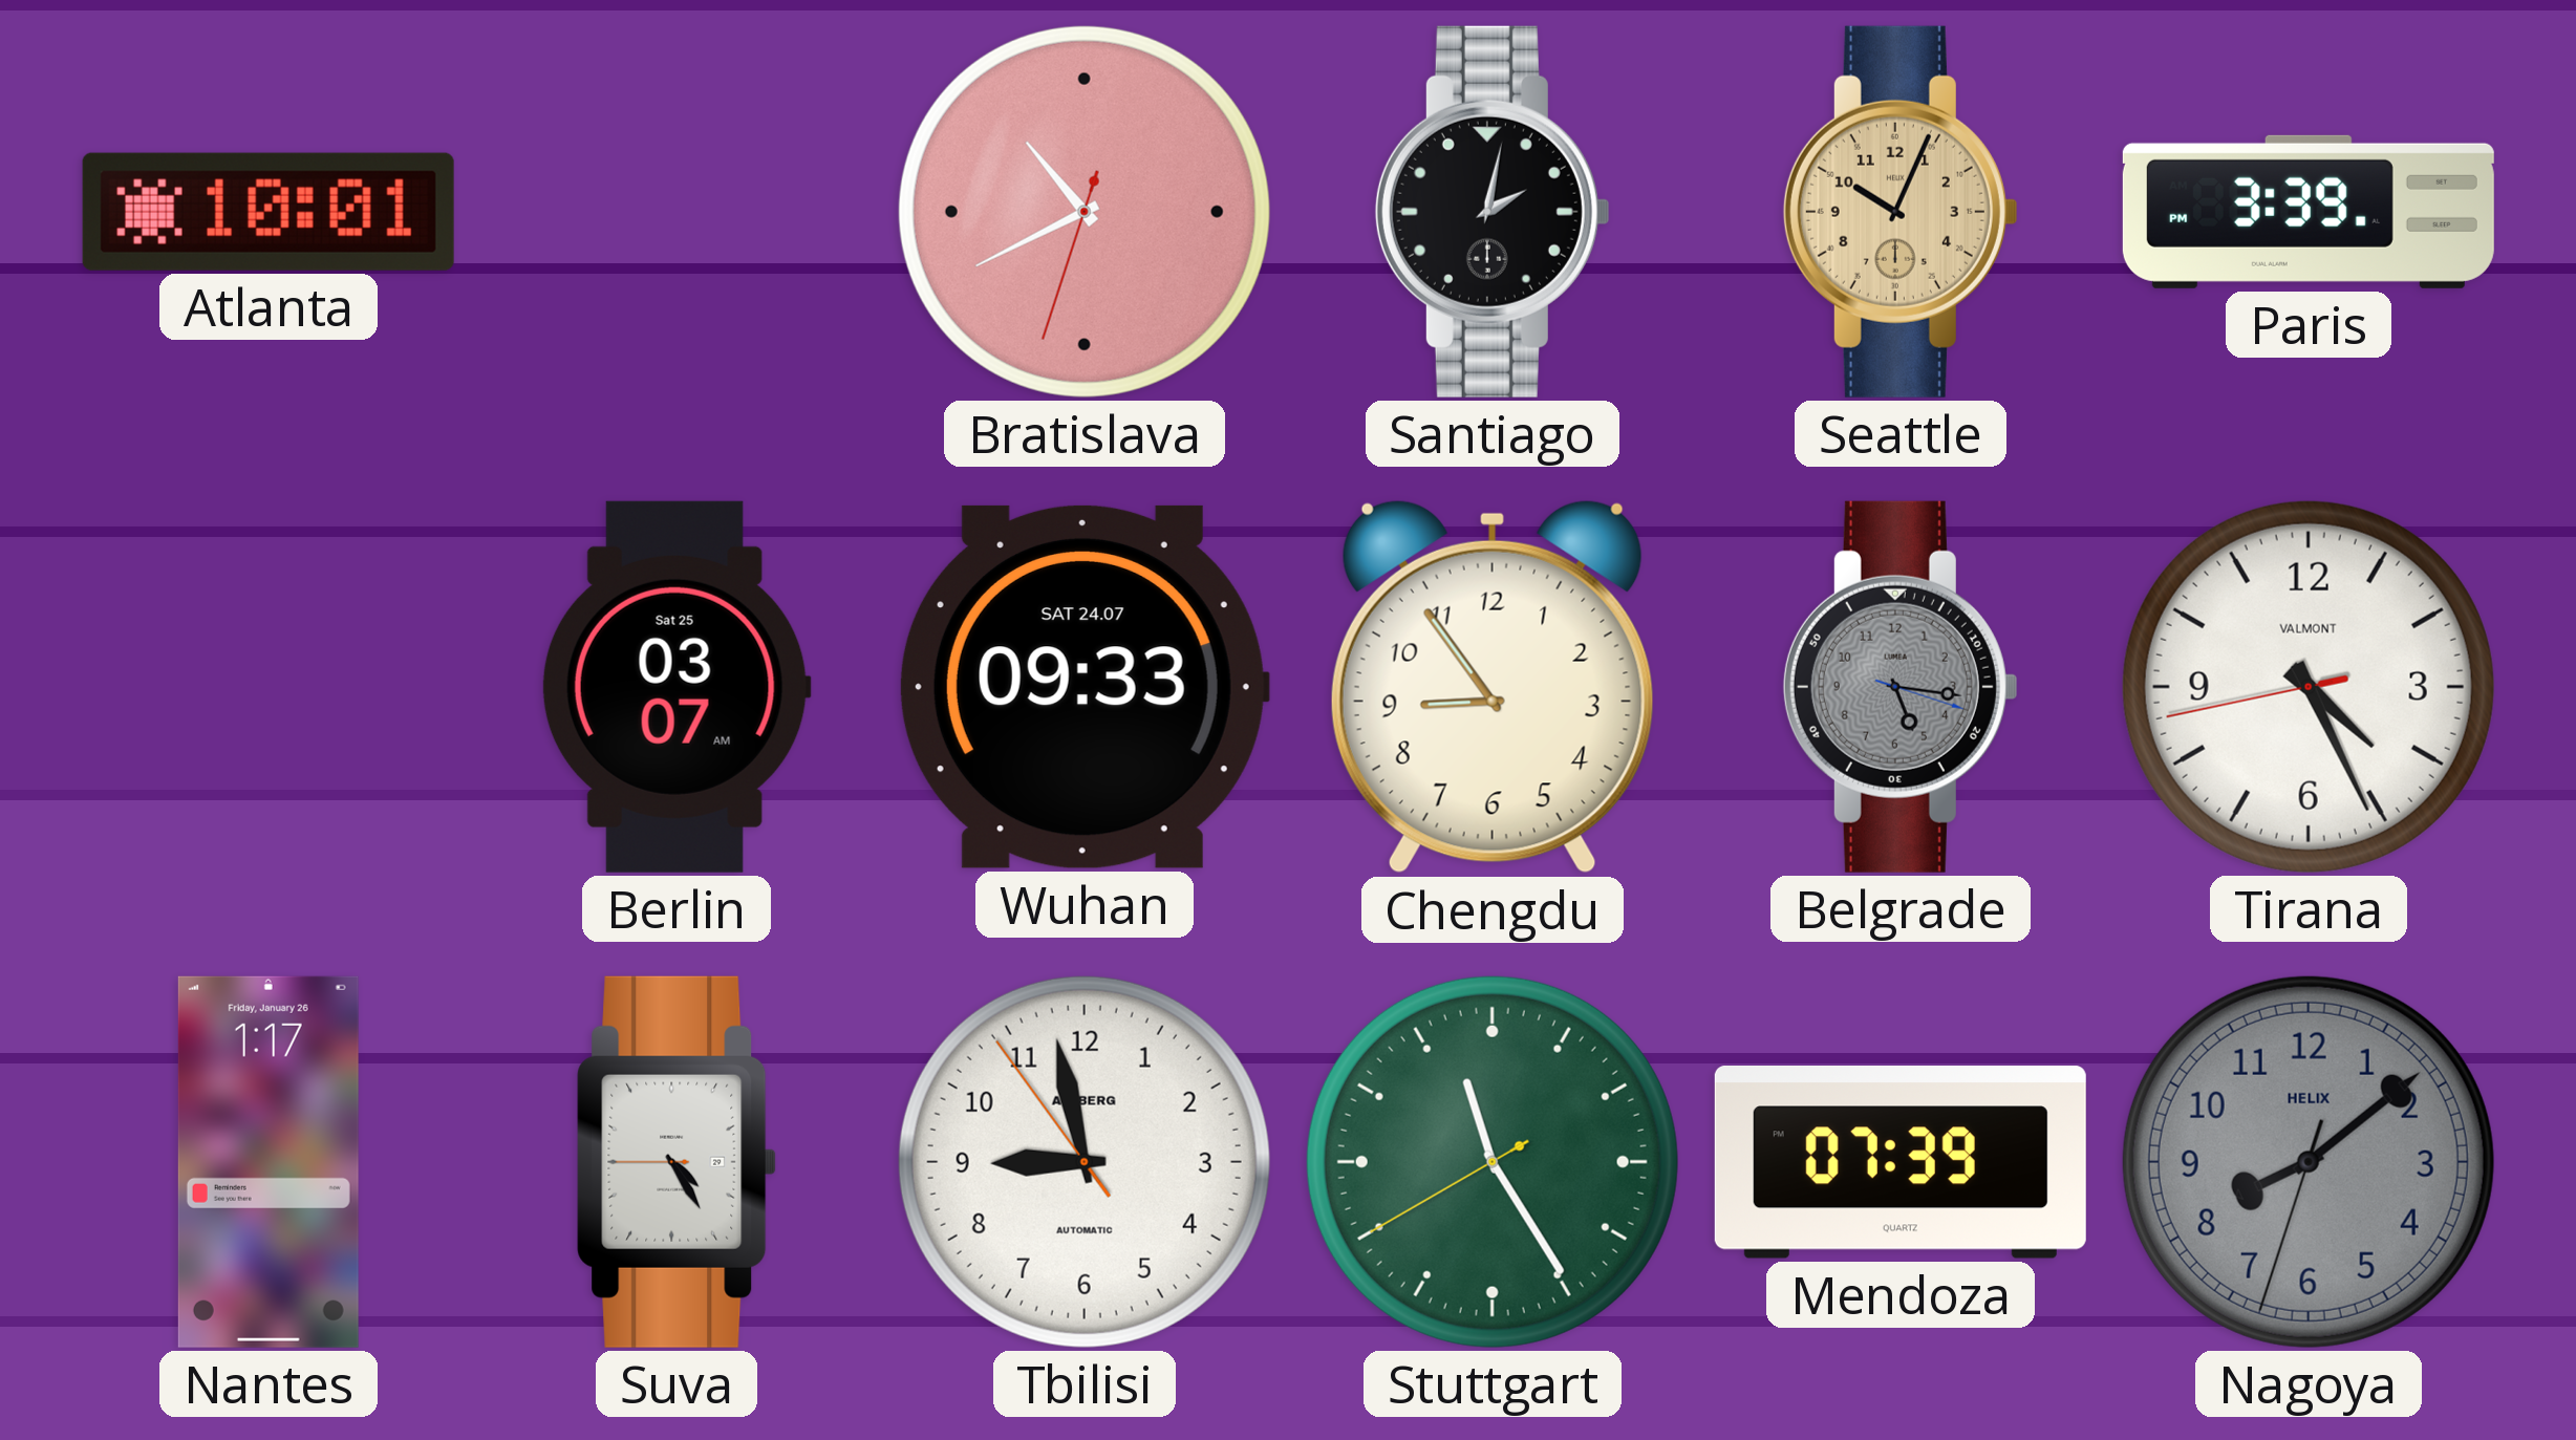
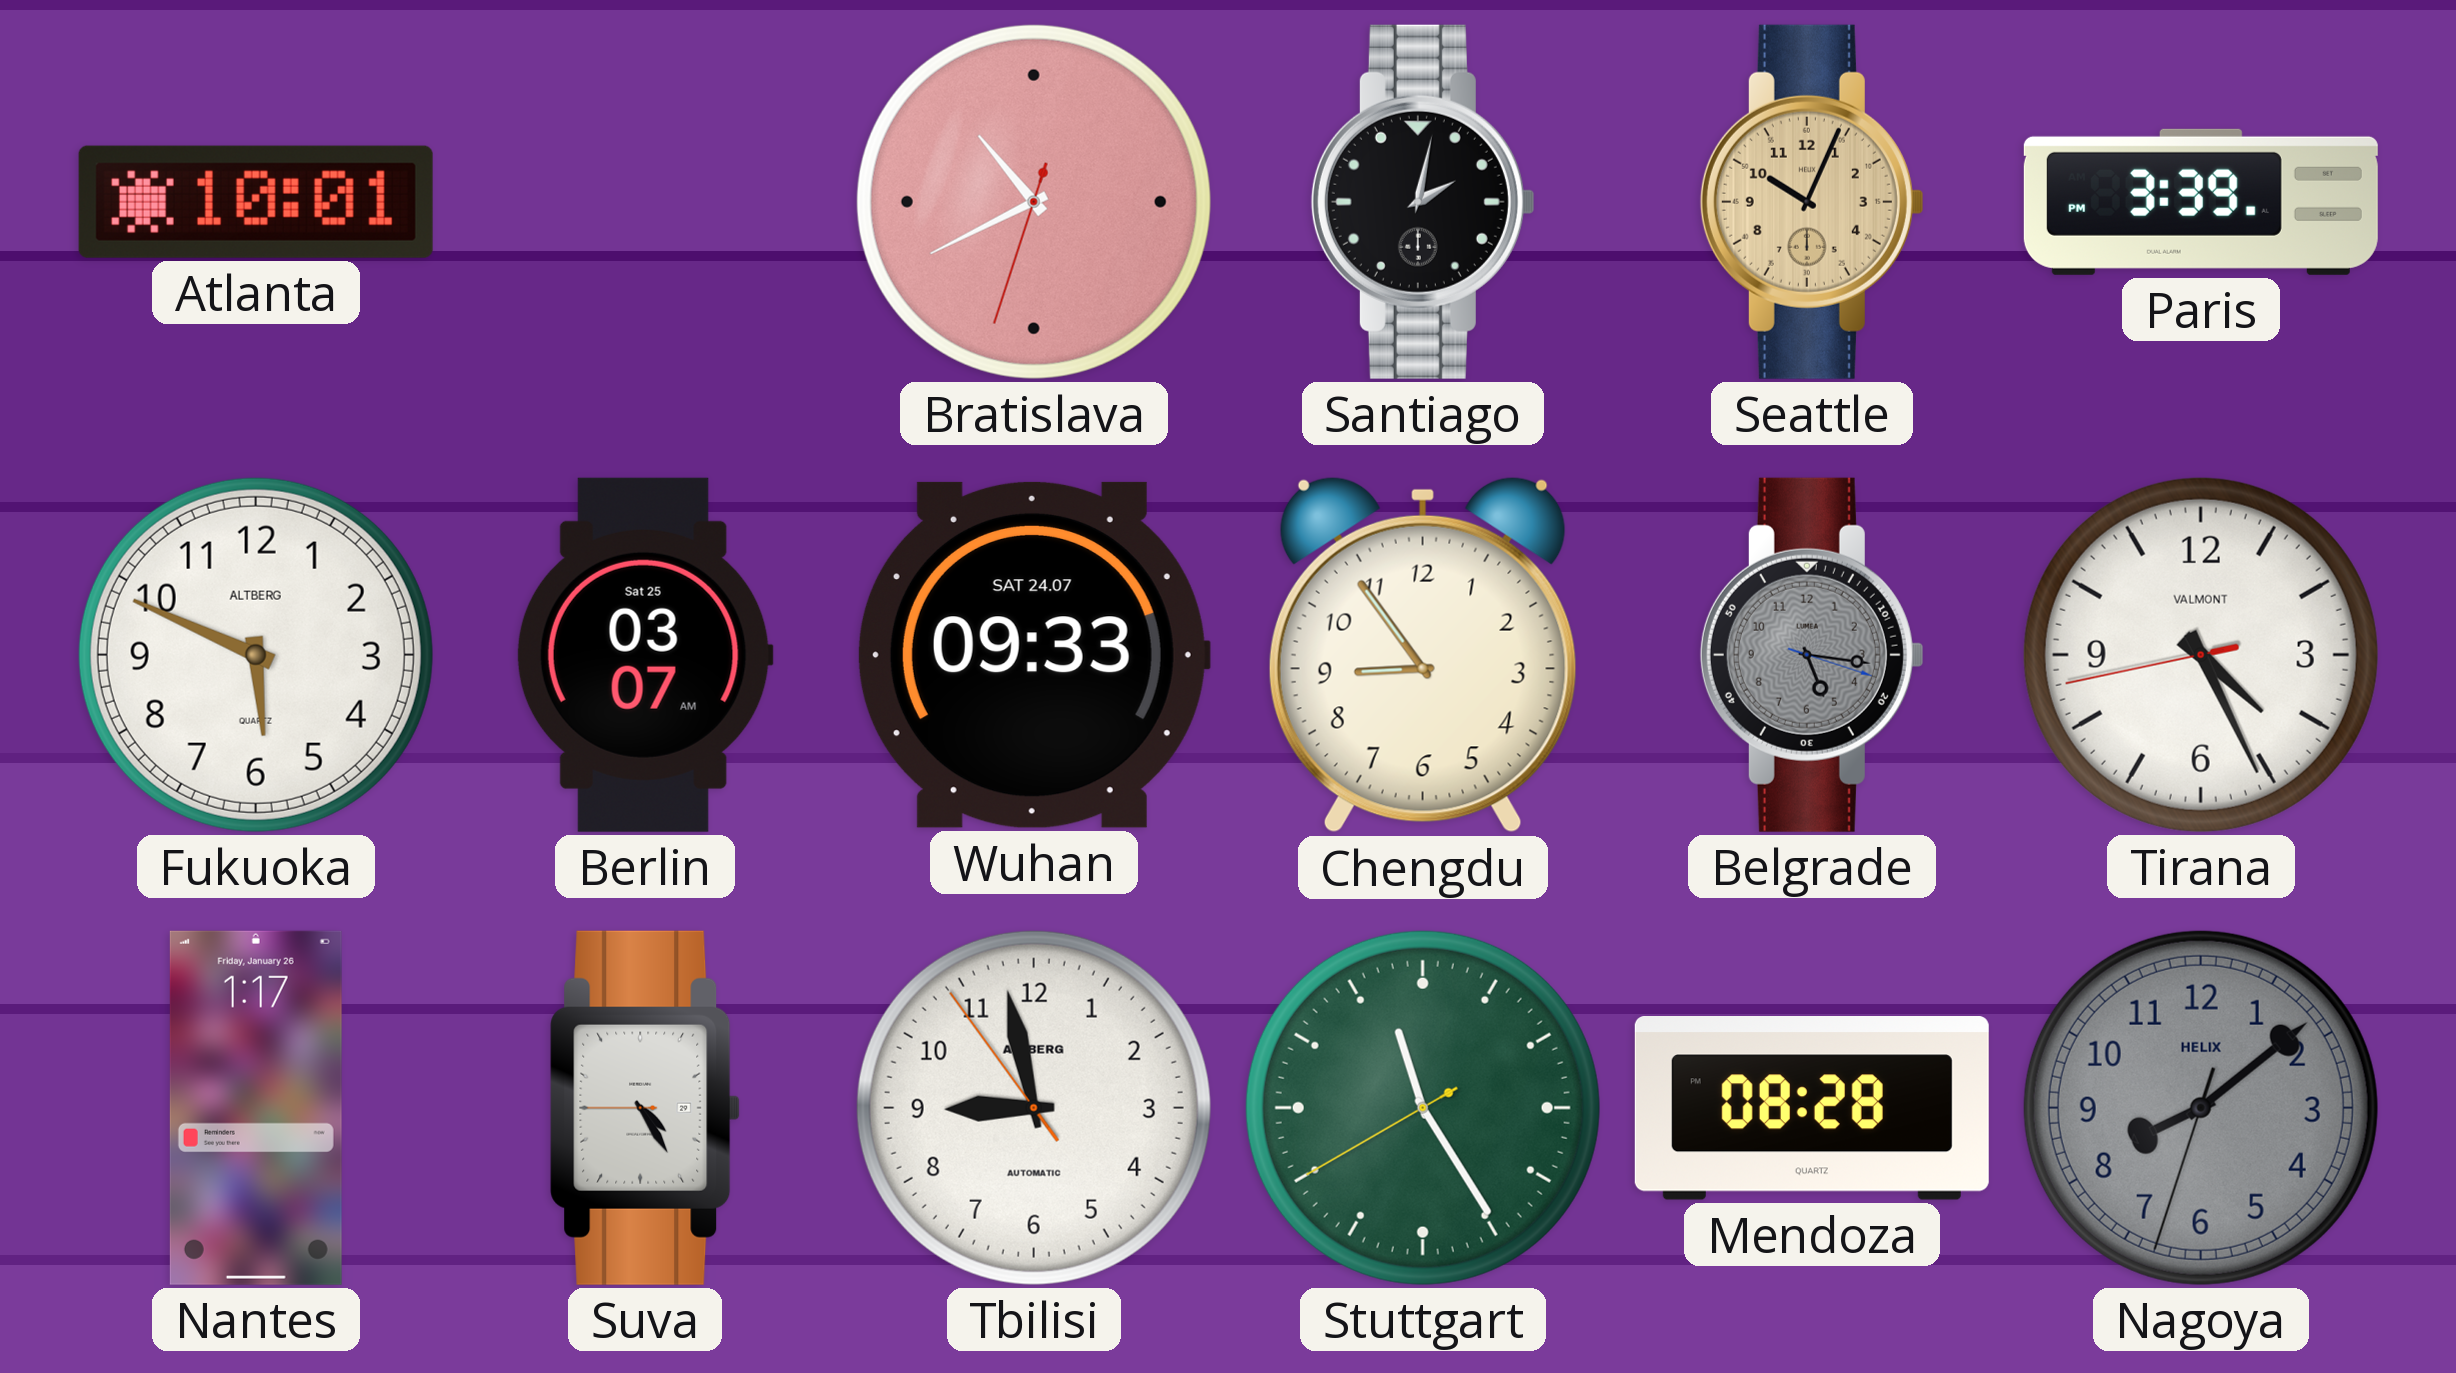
Fukuoka: none -> 5:49
Mendoza: 07:39 -> 08:28
